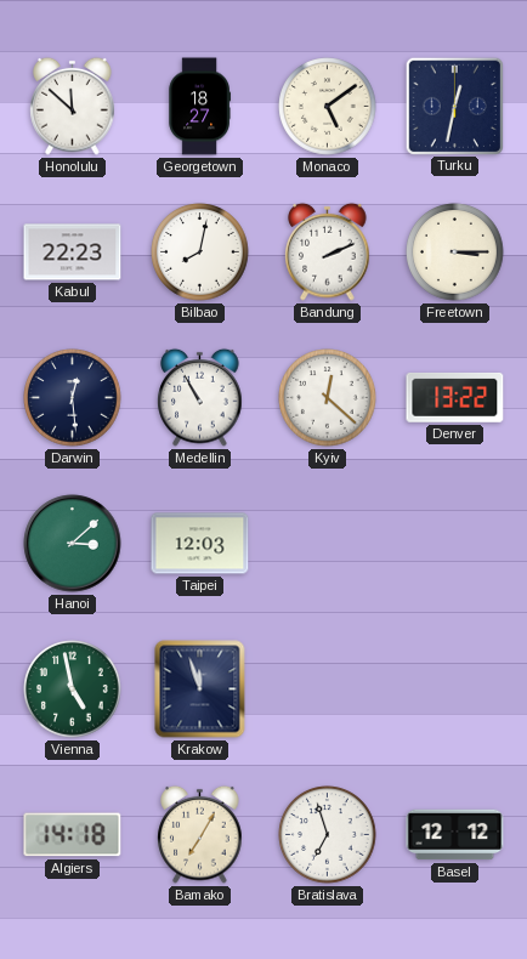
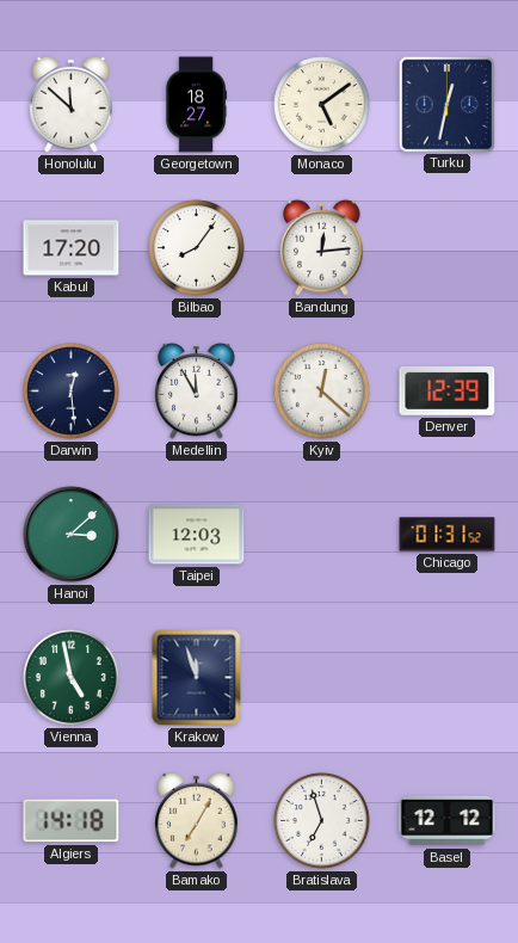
Kabul: 22:23 -> 17:20
Bilbao: 8:02 -> 8:06
Bandung: 2:11 -> 12:14
Freetown: 3:15 -> none
Medellin: 10:55 -> 11:55
Denver: 13:22 -> 12:39
Chicago: none -> 01:31
